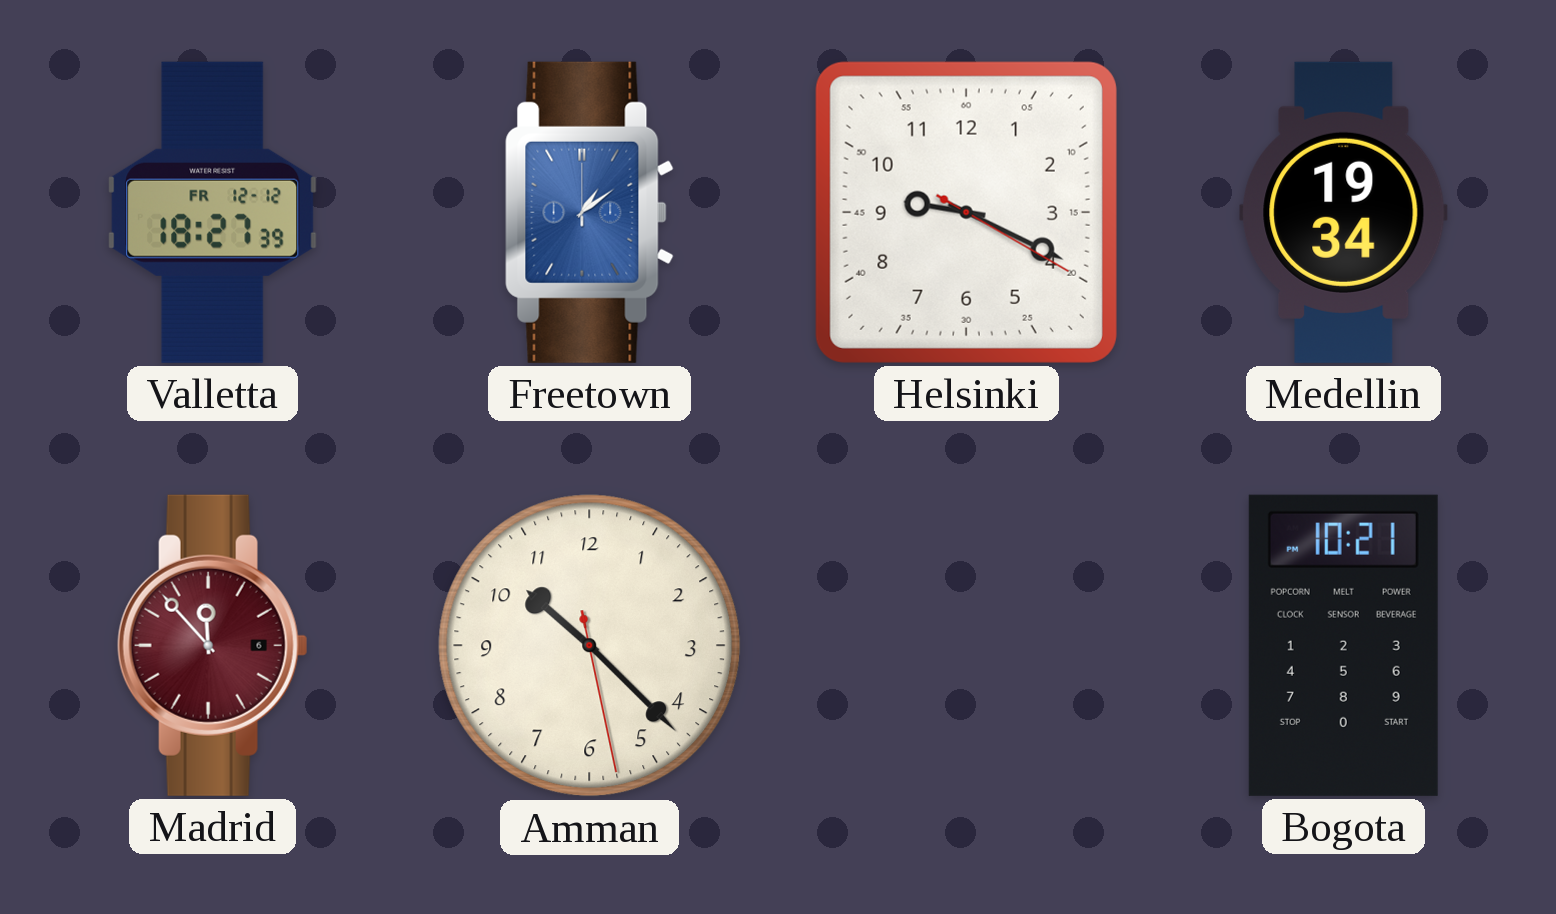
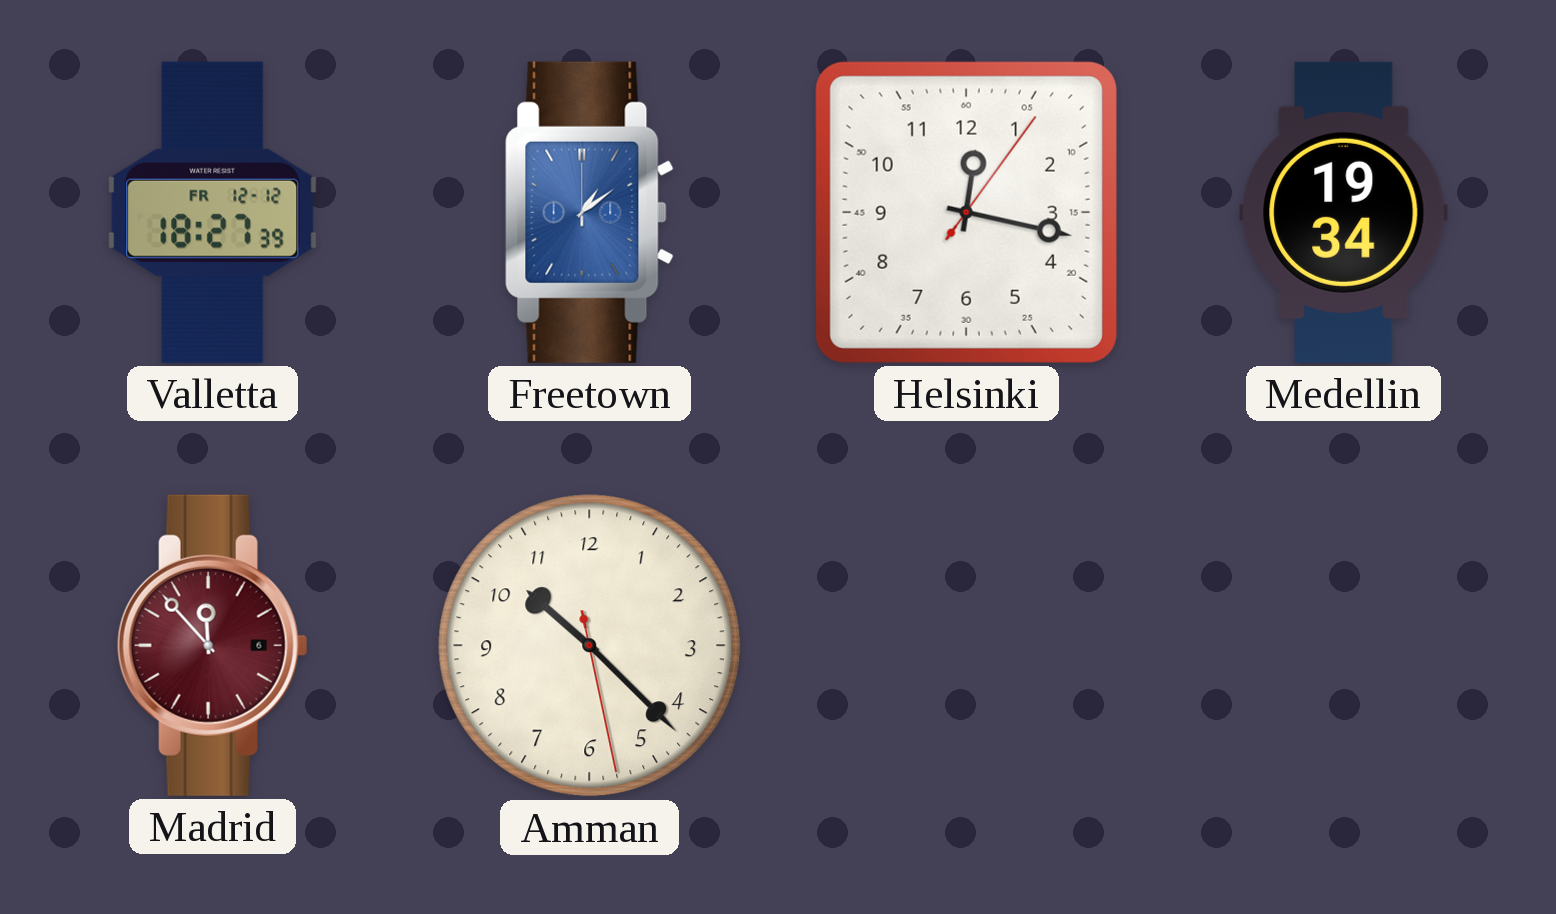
Helsinki: 9:19 -> 12:17
Bogota: 10:21 -> none
